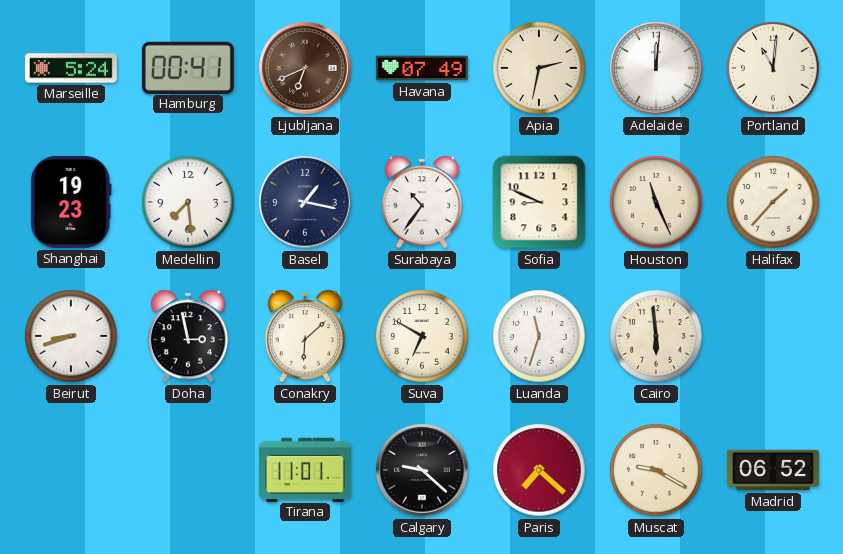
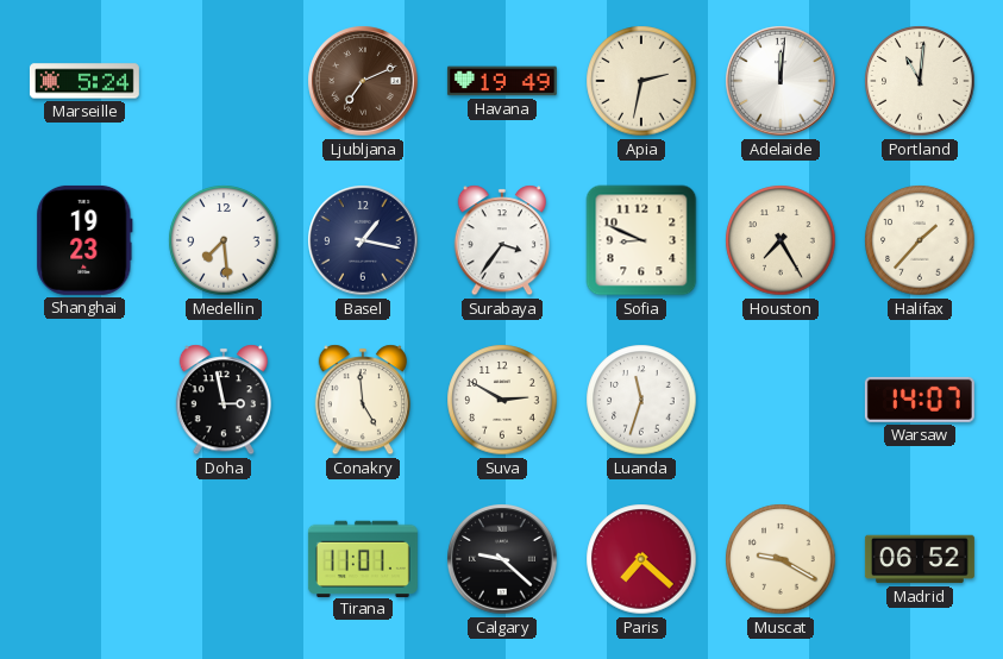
Hamburg: 00:41 -> none
Ljubljana: 6:41 -> 7:11
Havana: 07:49 -> 19:49
Surabaya: 10:36 -> 3:36
Houston: 11:26 -> 7:25
Beirut: 8:42 -> none
Conakry: 6:08 -> 4:59
Suva: 6:50 -> 2:50
Cairo: 5:59 -> none
Warsaw: none -> 14:07
